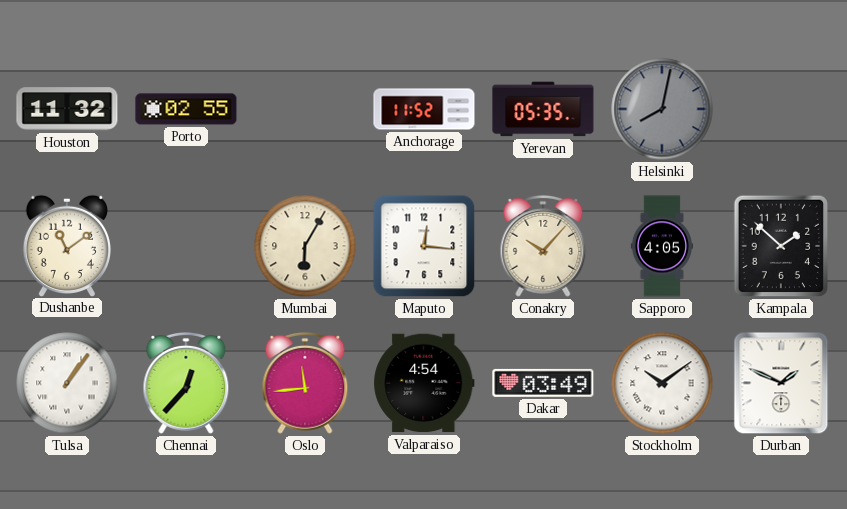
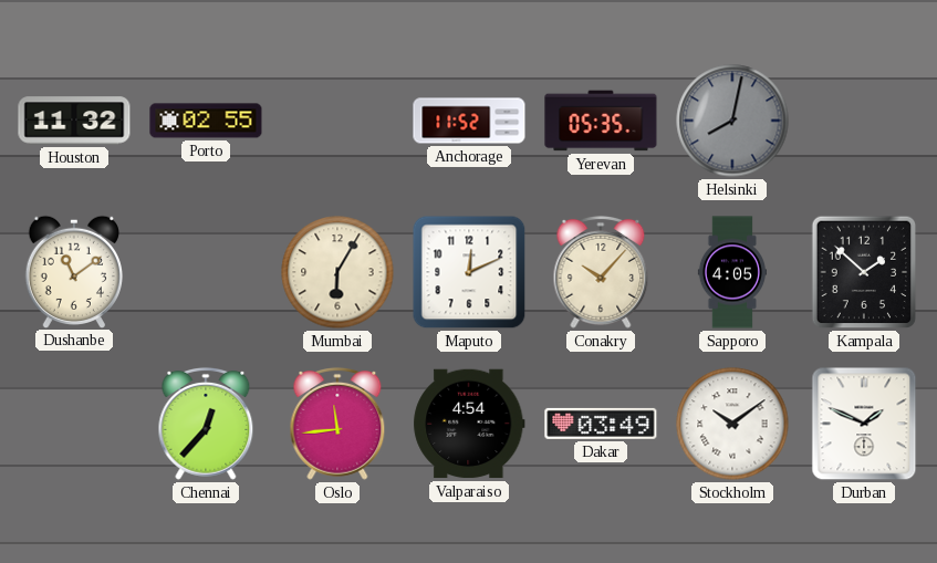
Maputo: 12:16 -> 12:11
Tulsa: 1:06 -> none
